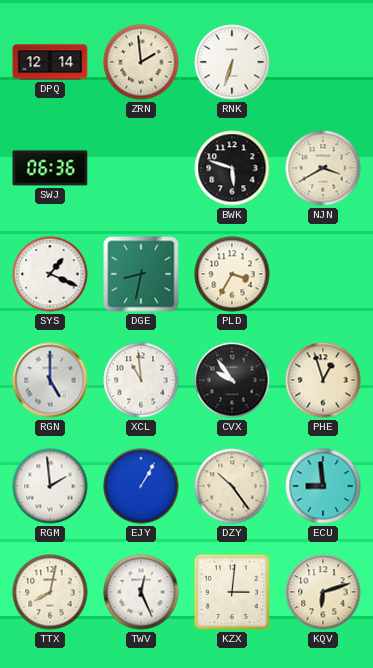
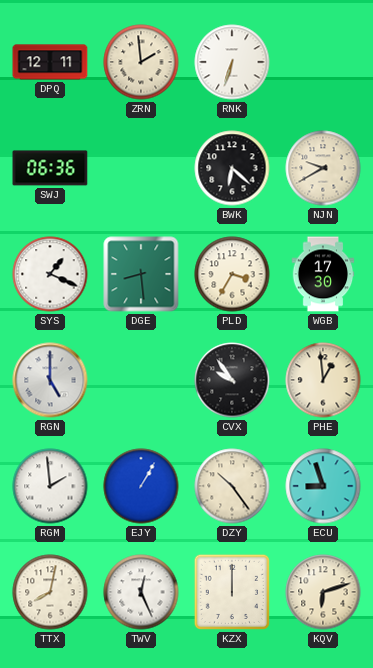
DPQ: 12:14 -> 12:11
BWK: 5:48 -> 6:22
NJN: 3:40 -> 9:40
DGE: 8:32 -> 8:29
WGB: none -> 17:30
XCL: 10:59 -> none
PHE: 12:57 -> 12:59
ECU: 8:59 -> 8:57
KZX: 3:01 -> 12:00
